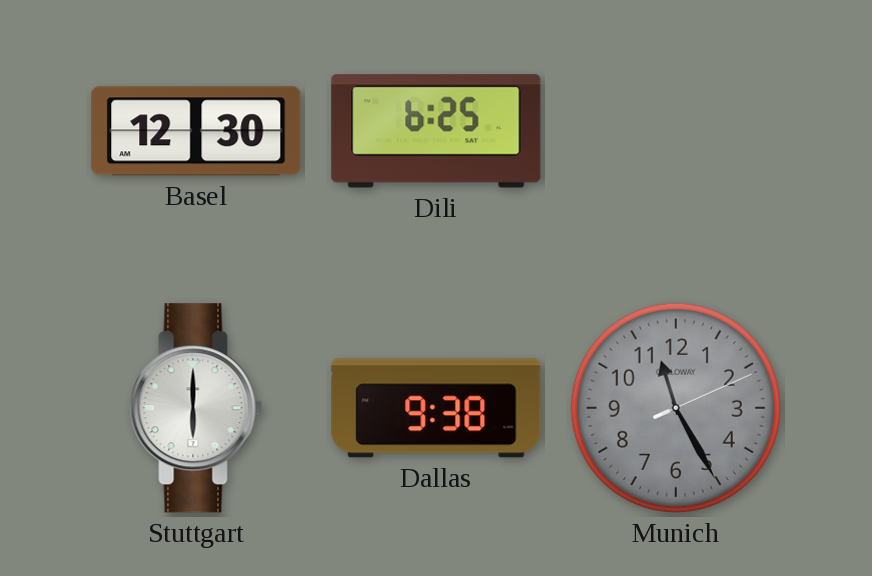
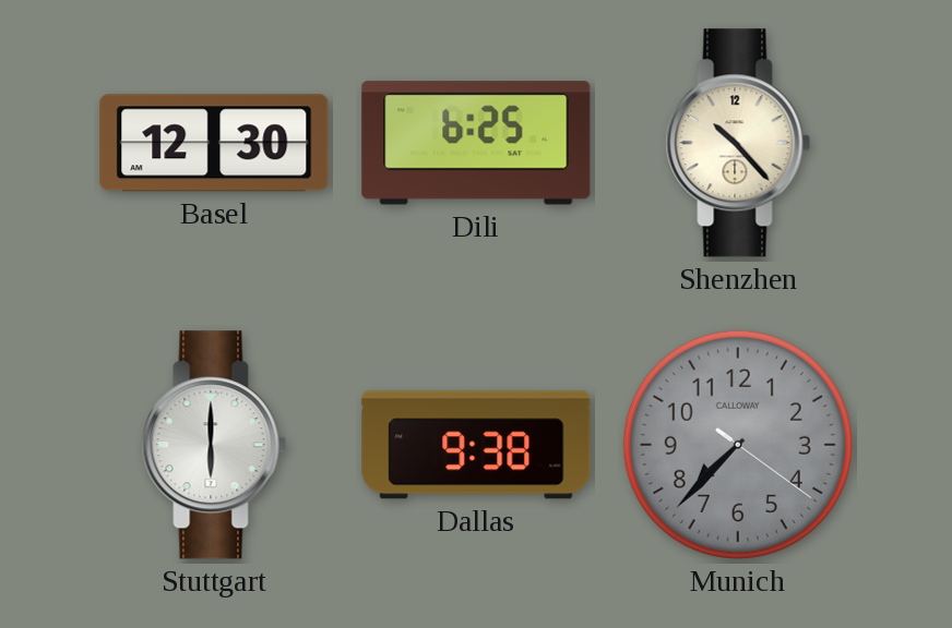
Shenzhen: none -> 10:23
Munich: 11:25 -> 7:37
